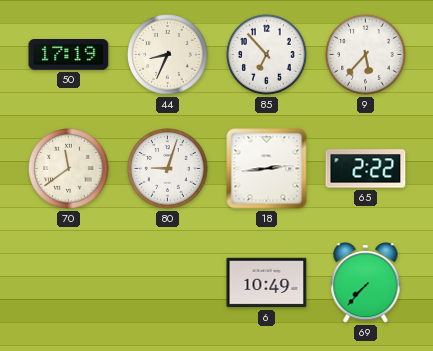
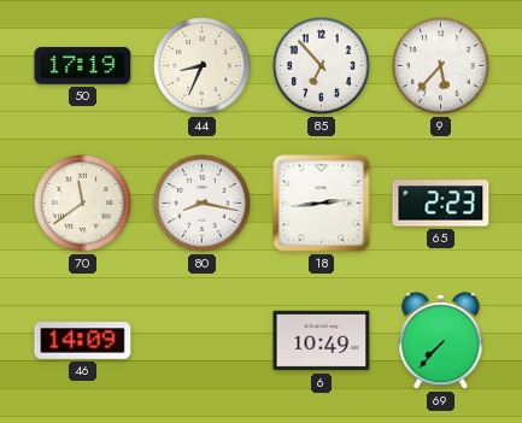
80: 9:03 -> 8:17
65: 2:22 -> 2:23
46: none -> 14:09
